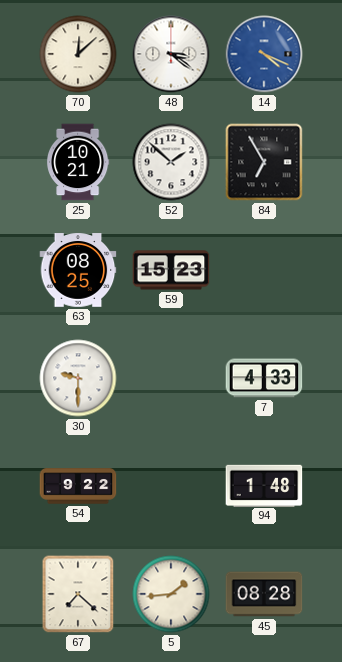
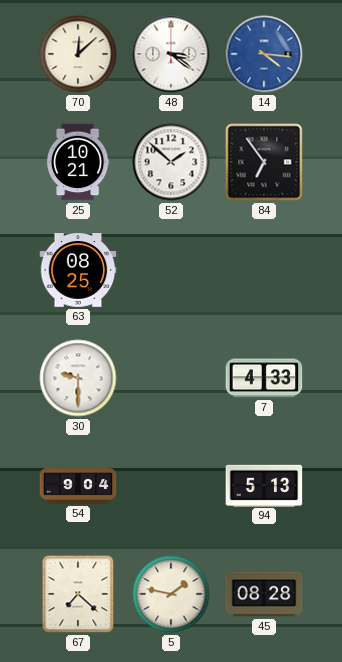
14: 4:19 -> 4:16
84: 6:55 -> 6:54
59: 15:23 -> none
54: 9:22 -> 9:04
94: 1:48 -> 5:13
5: 1:44 -> 1:47
